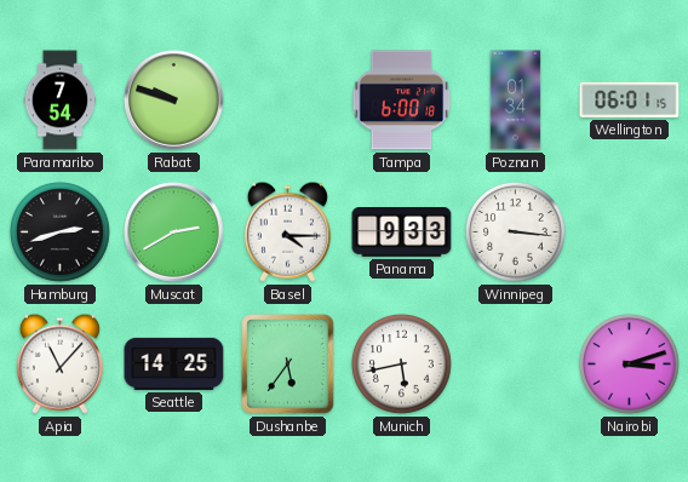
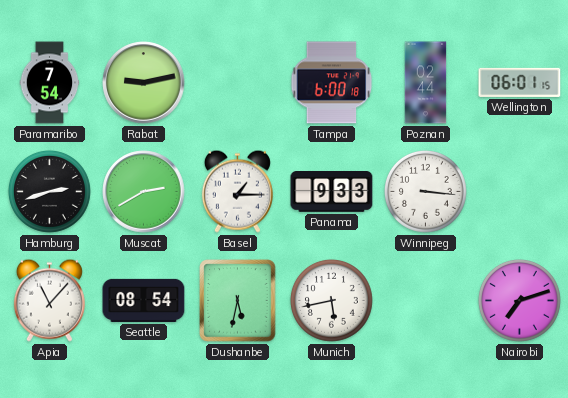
Rabat: 9:48 -> 9:13
Poznan: 01:34 -> 02:44
Basel: 4:15 -> 1:15
Seattle: 14:25 -> 08:54
Dushanbe: 5:36 -> 5:32
Nairobi: 3:12 -> 7:12
